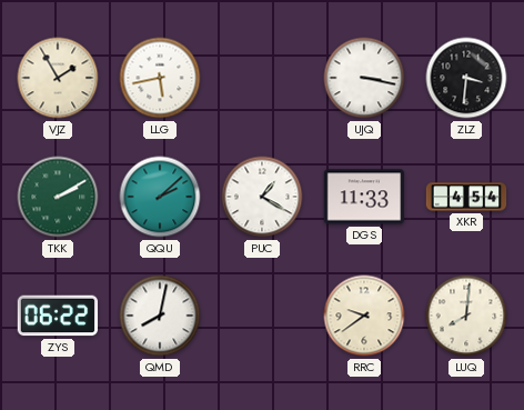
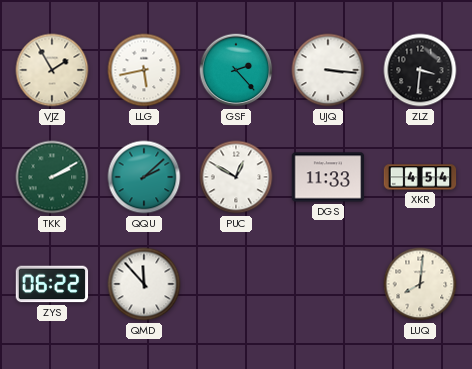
GSF: none -> 2:23
UJQ: 3:17 -> 3:16
PUC: 1:20 -> 12:50
QMD: 8:02 -> 11:53
RRC: 9:39 -> none
